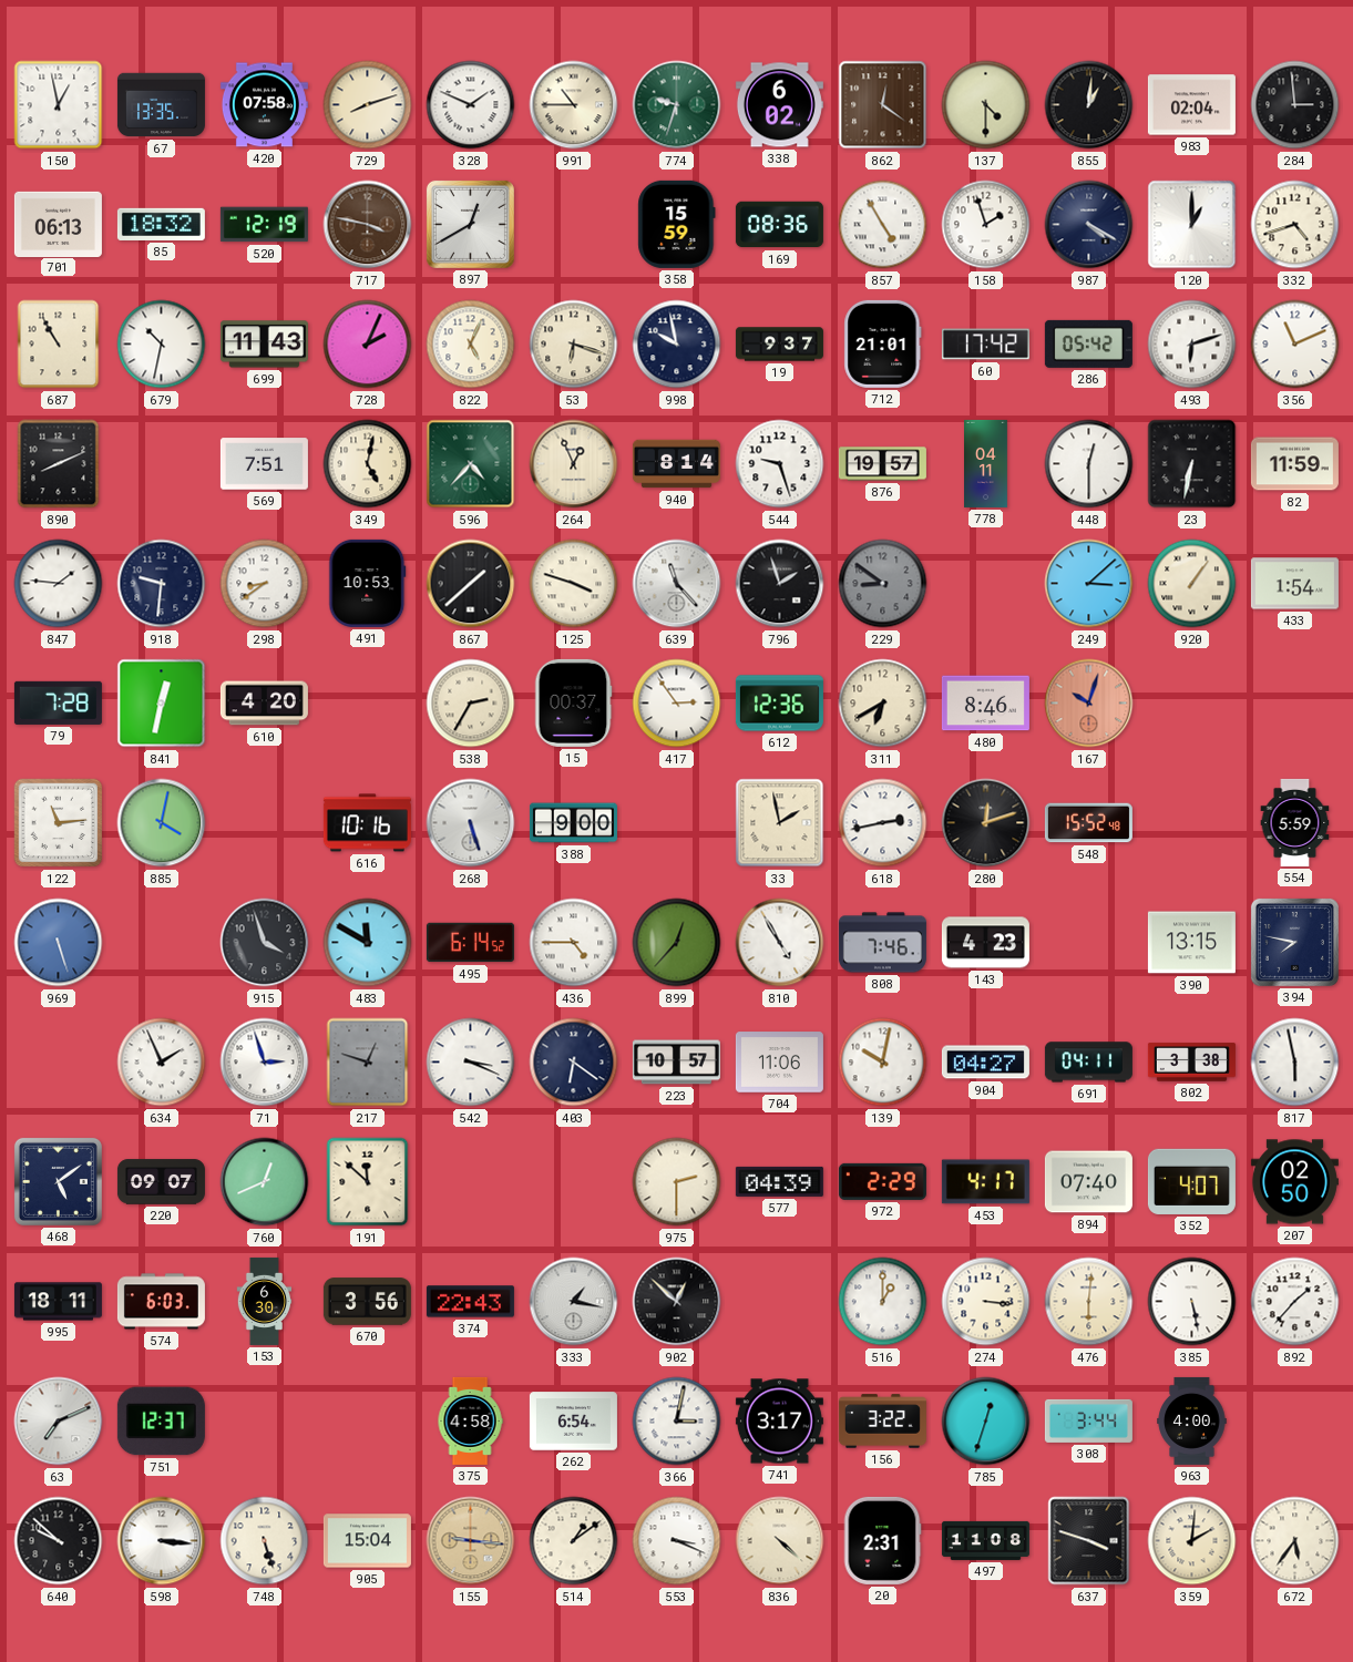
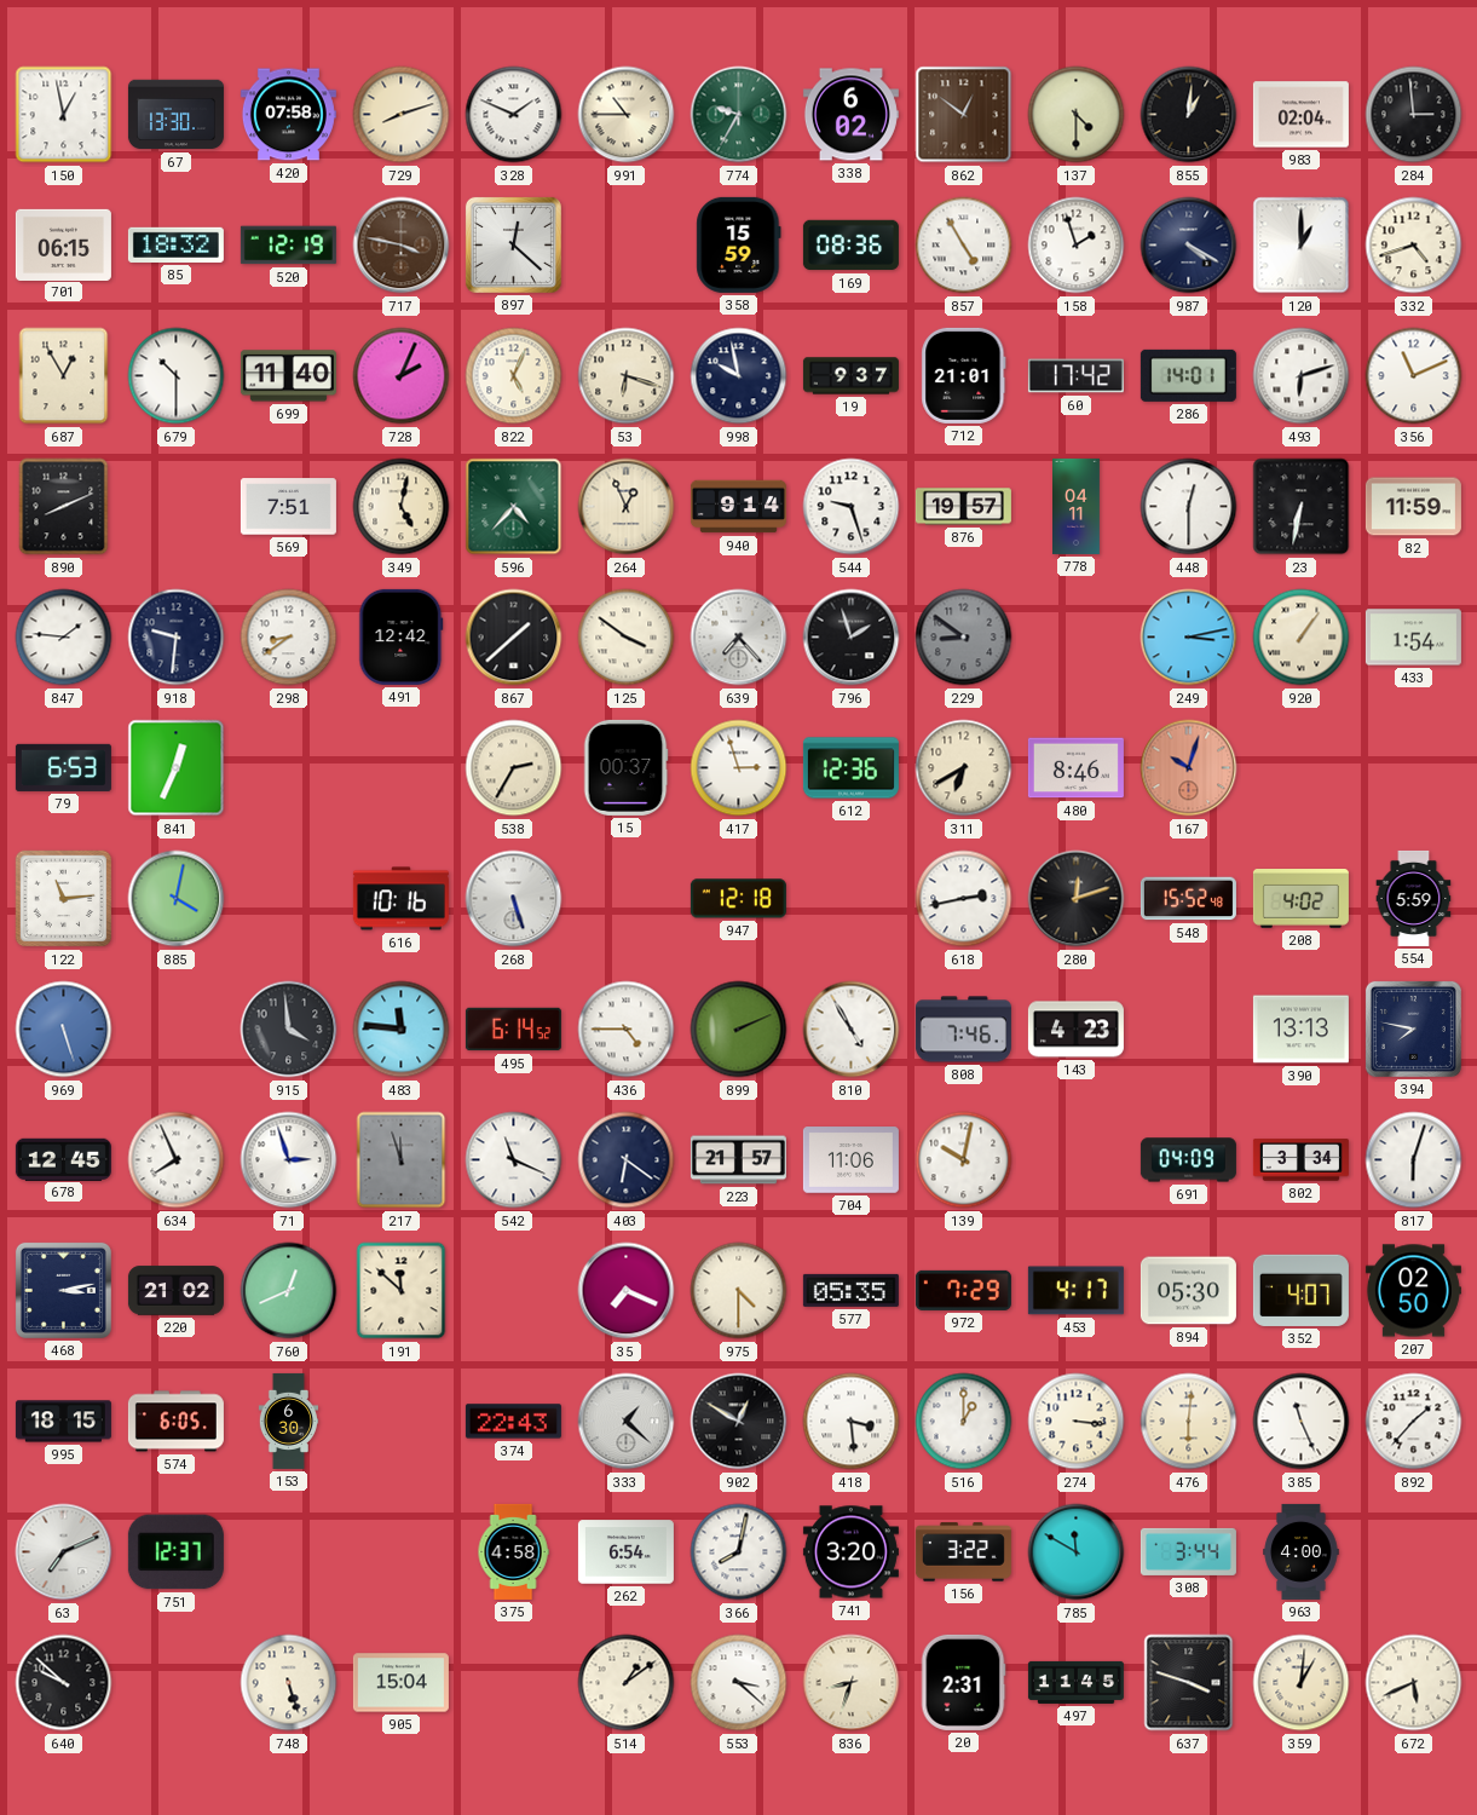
67: 13:35 -> 13:30
774: 9:33 -> 9:35
862: 12:21 -> 12:51
701: 06:13 -> 06:15
897: 12:40 -> 12:22
687: 10:55 -> 12:55
679: 10:32 -> 10:30
699: 11:43 -> 11:40
286: 05:42 -> 14:01
940: 8:14 -> 9:14
491: 10:53 -> 12:42
125: 3:48 -> 3:51
639: 11:23 -> 7:23
249: 3:08 -> 3:13
79: 7:28 -> 6:53
841: 12:32 -> 12:34
610: 4:20 -> none
417: 2:54 -> 2:57
388: 9:00 -> none
947: none -> 12:18
33: 1:58 -> none
208: none -> 4:02
915: 3:57 -> 3:59
483: 11:50 -> 11:46
899: 12:37 -> 2:11
390: 13:15 -> 13:13
678: none -> 12:45
634: 1:56 -> 7:56
217: 12:48 -> 11:57
542: 3:19 -> 11:19
223: 10:57 -> 21:57
904: 04:27 -> none
691: 04:11 -> 04:09
802: 3:38 -> 3:34
817: 5:58 -> 6:03
468: 5:09 -> 3:13
220: 09:07 -> 21:02
35: none -> 7:19
975: 2:30 -> 4:30
577: 04:39 -> 05:35
972: 2:29 -> 7:29
894: 07:40 -> 05:30
995: 18:11 -> 18:15
574: 6:03 -> 6:05
670: 3:56 -> none
333: 1:17 -> 1:22
902: 12:52 -> 12:50
418: none -> 3:29
385: 5:28 -> 11:26
366: 3:02 -> 8:02
741: 3:17 -> 3:20
785: 12:33 -> 11:50
598: 3:16 -> none
155: 9:16 -> none
553: 3:19 -> 3:22
836: 4:22 -> 8:33
497: 11:08 -> 11:45
359: 2:01 -> 1:01
672: 5:36 -> 5:41
